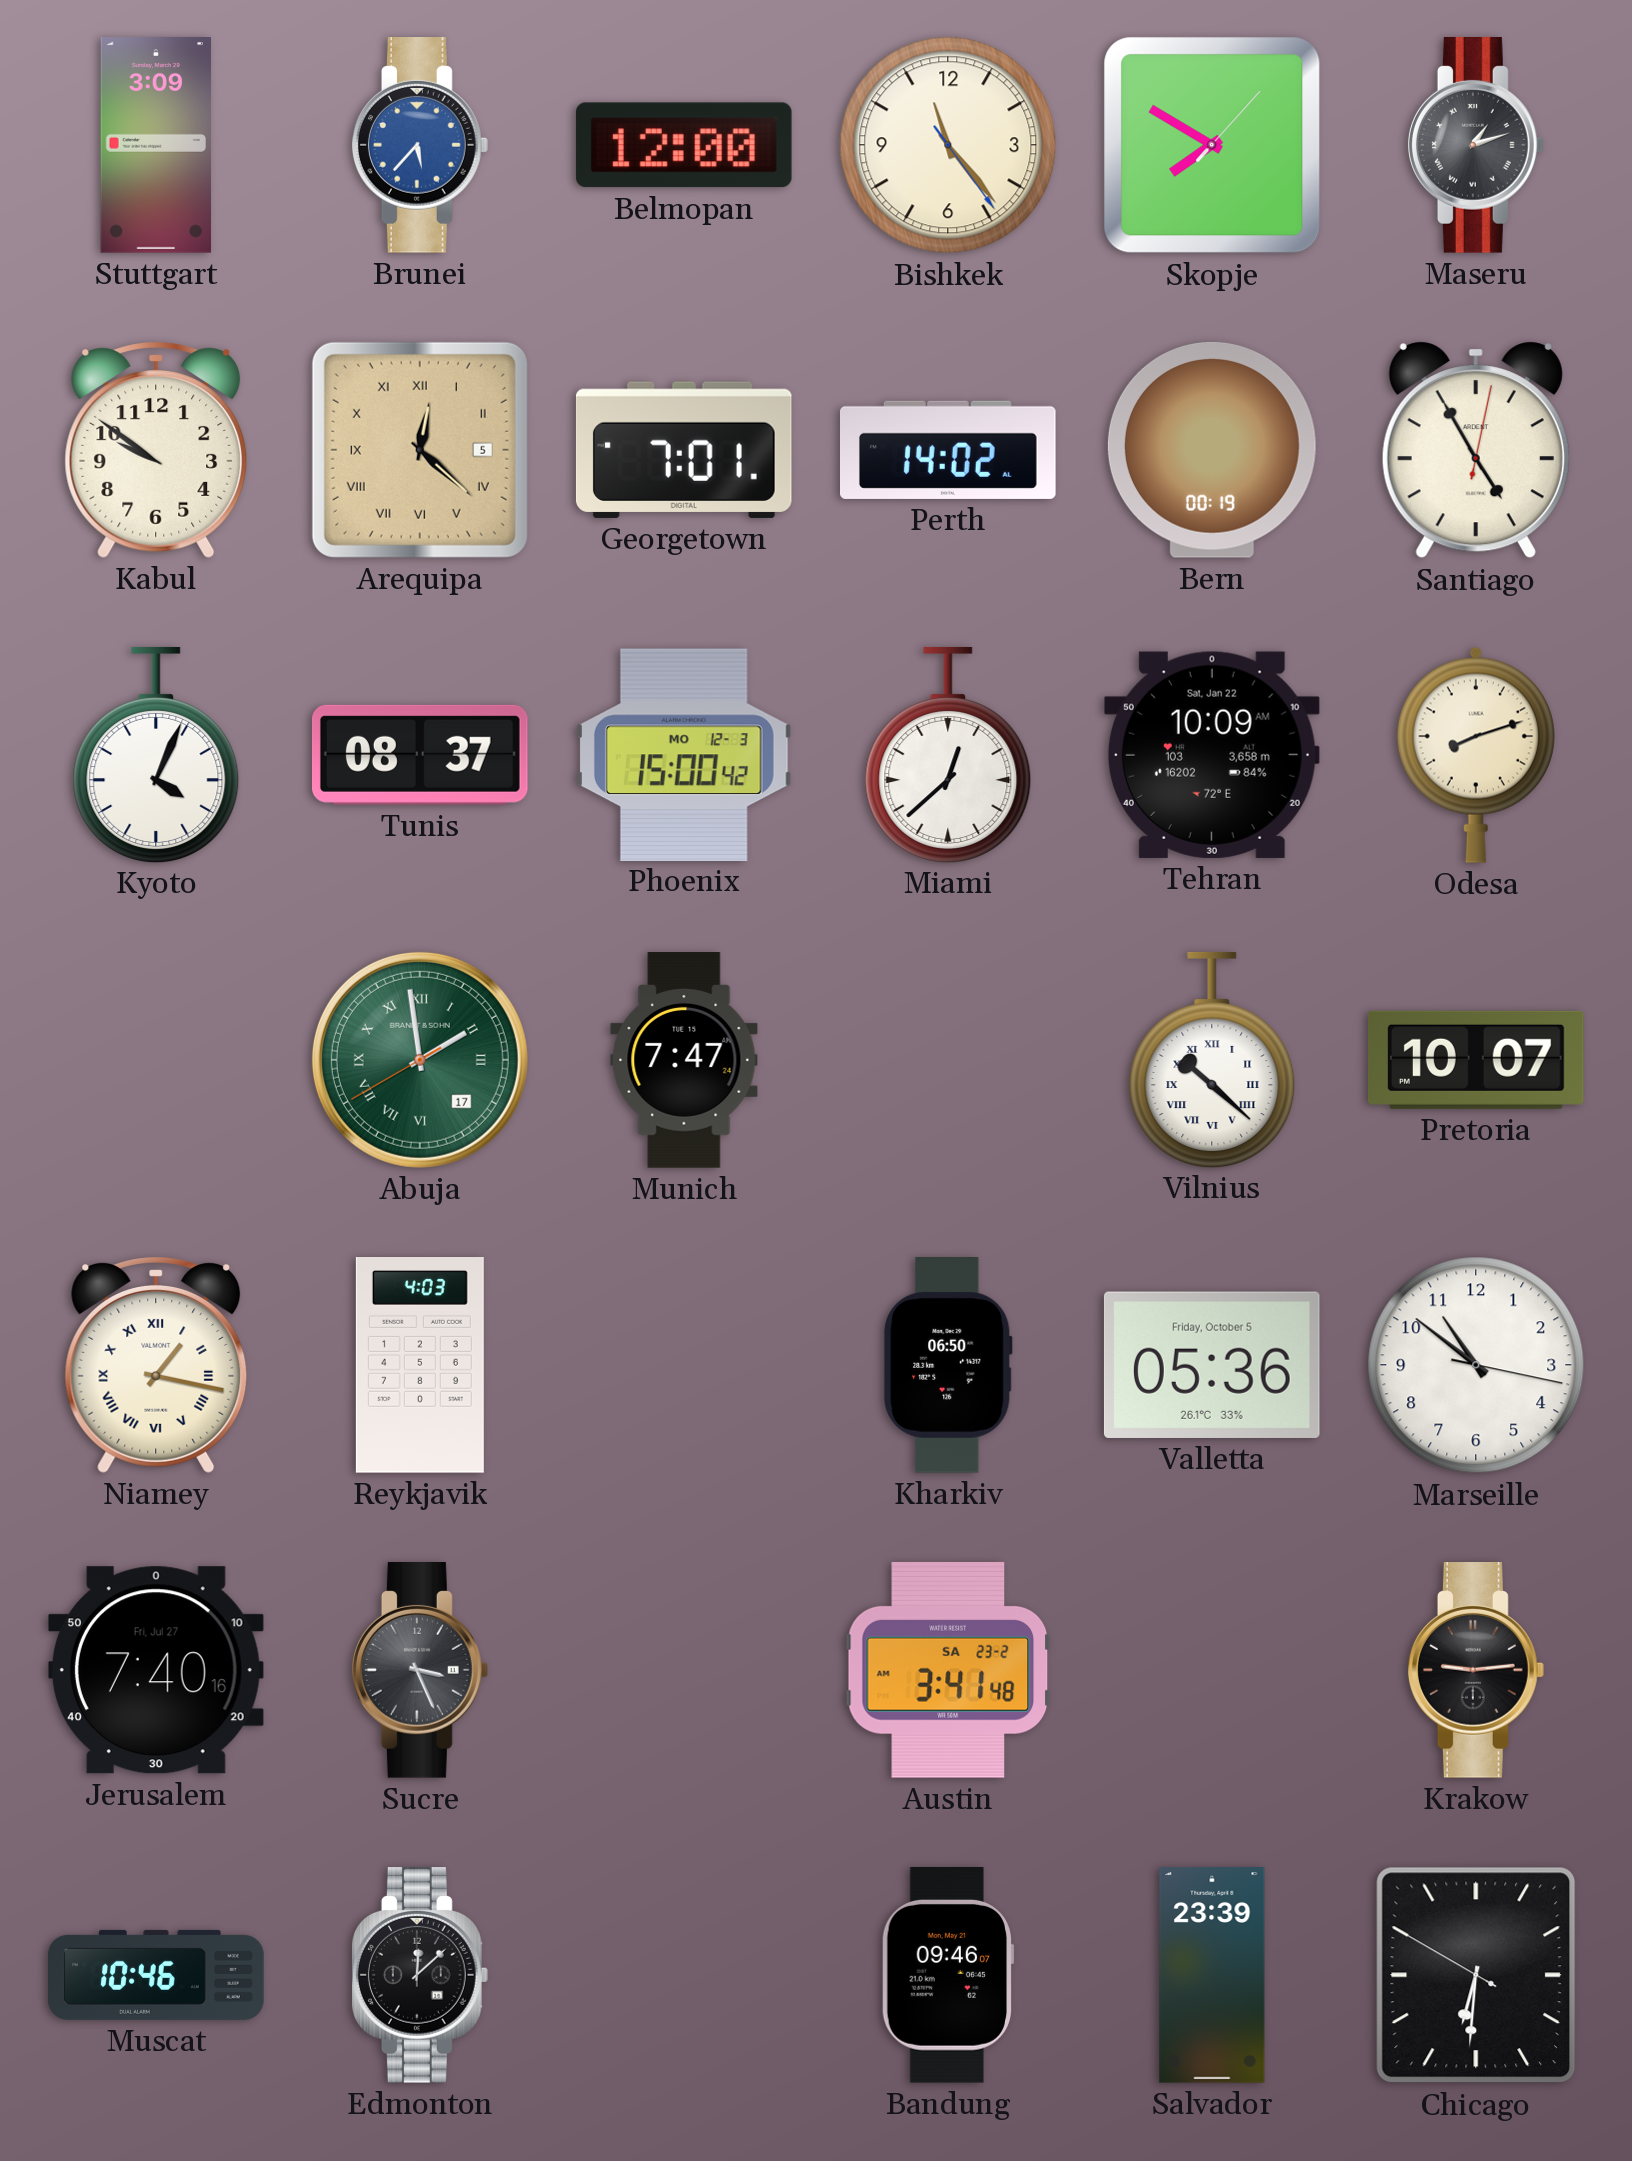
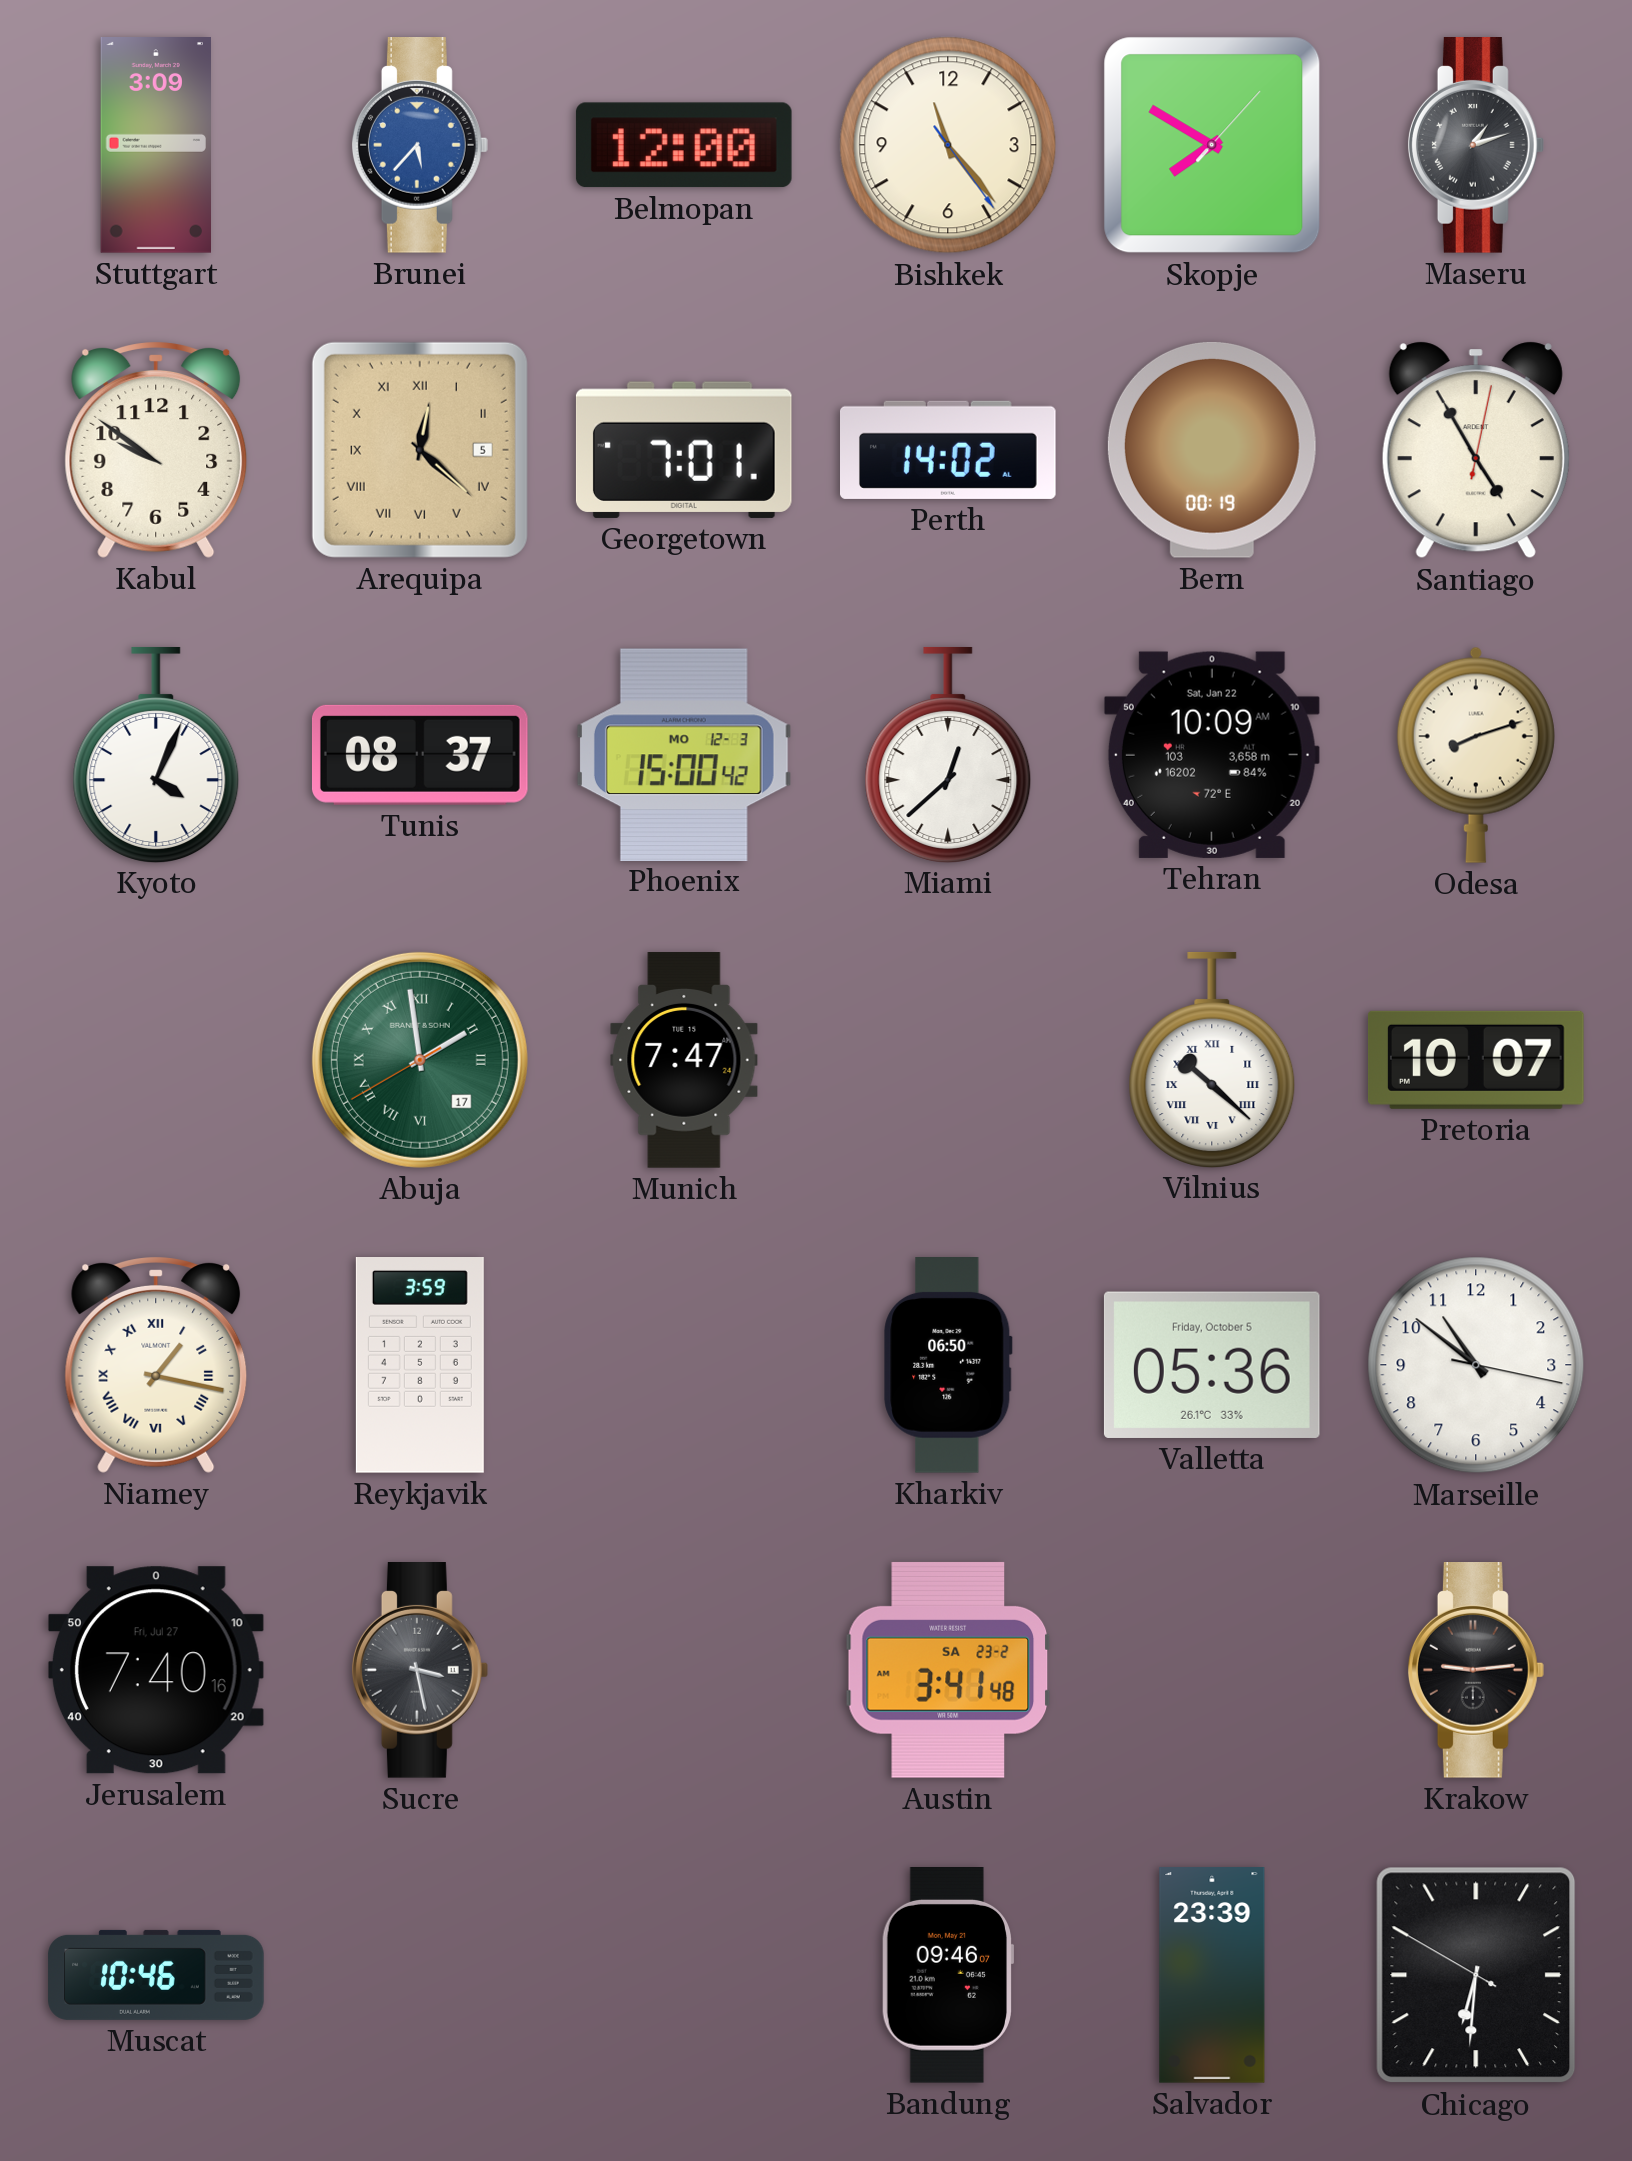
Reykjavik: 4:03 -> 3:59
Sucre: 3:26 -> 3:28
Edmonton: 12:08 -> none
